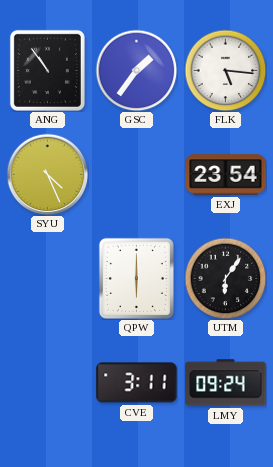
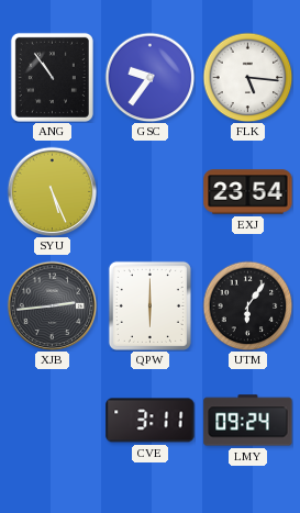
GSC: 1:36 -> 9:36
SYU: 4:26 -> 5:26
XJB: none -> 2:44
